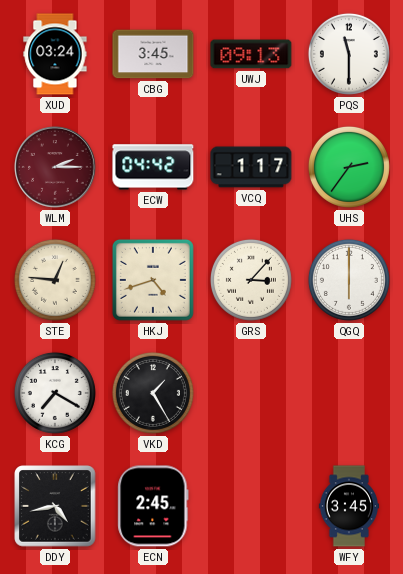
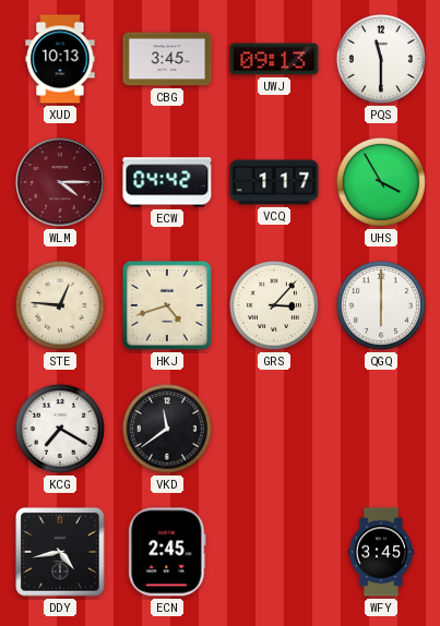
XUD: 03:24 -> 10:13
WLM: 2:15 -> 4:15
UHS: 2:36 -> 3:55
VKD: 1:25 -> 11:39
